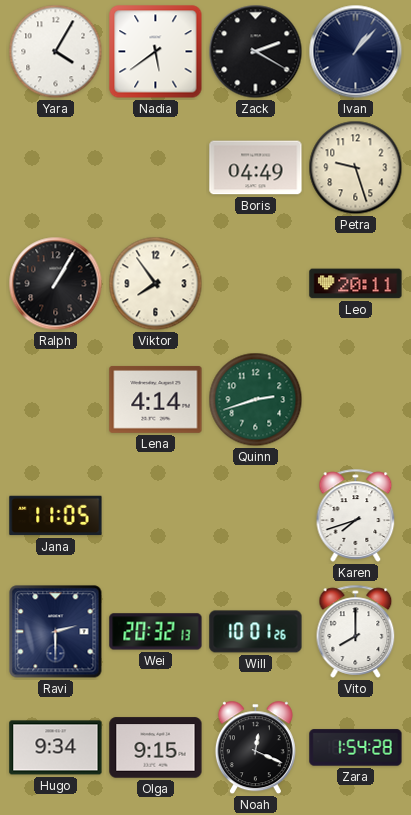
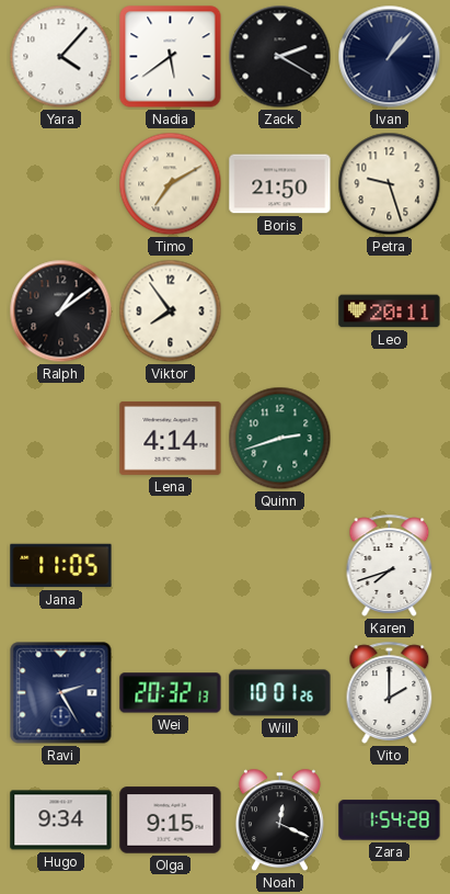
Yara: 4:05 -> 4:07
Timo: none -> 7:10
Boris: 04:49 -> 21:50
Ralph: 1:05 -> 1:09
Ravi: 2:30 -> 2:25
Vito: 8:00 -> 2:00
